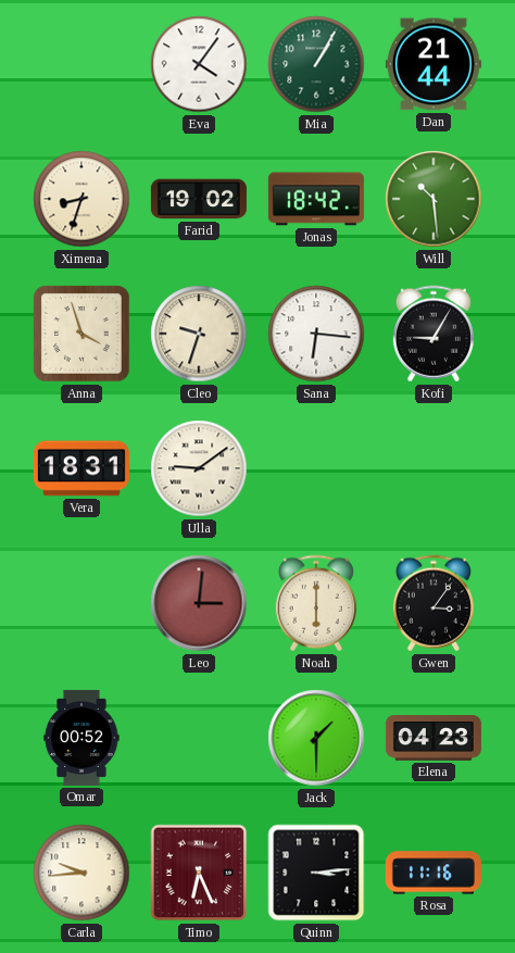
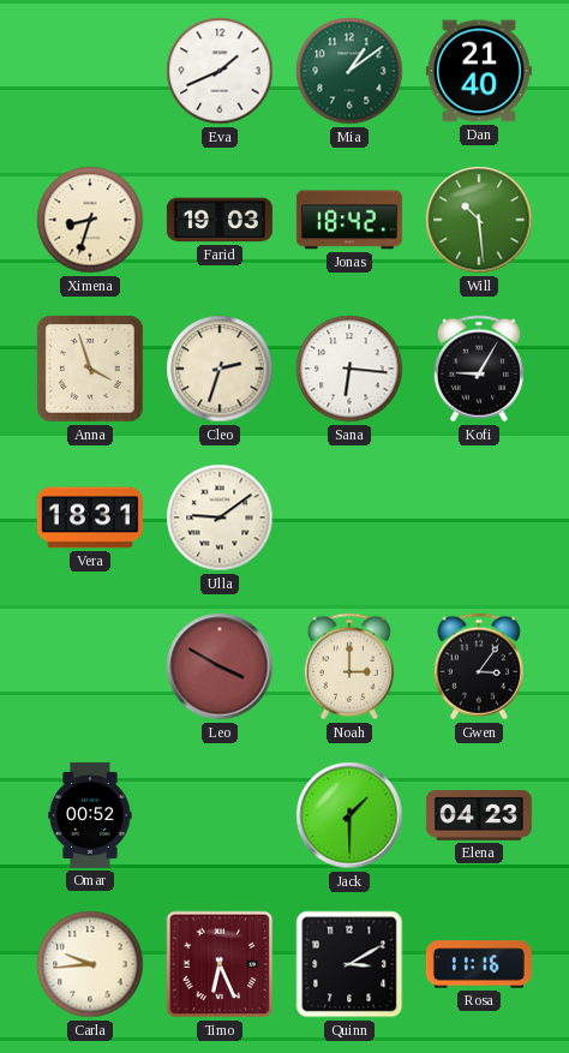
Eva: 4:06 -> 1:41
Mia: 1:05 -> 1:09
Dan: 21:44 -> 21:40
Farid: 19:02 -> 19:03
Cleo: 9:33 -> 2:33
Leo: 3:01 -> 3:50
Noah: 6:00 -> 3:00
Quinn: 3:14 -> 3:10
